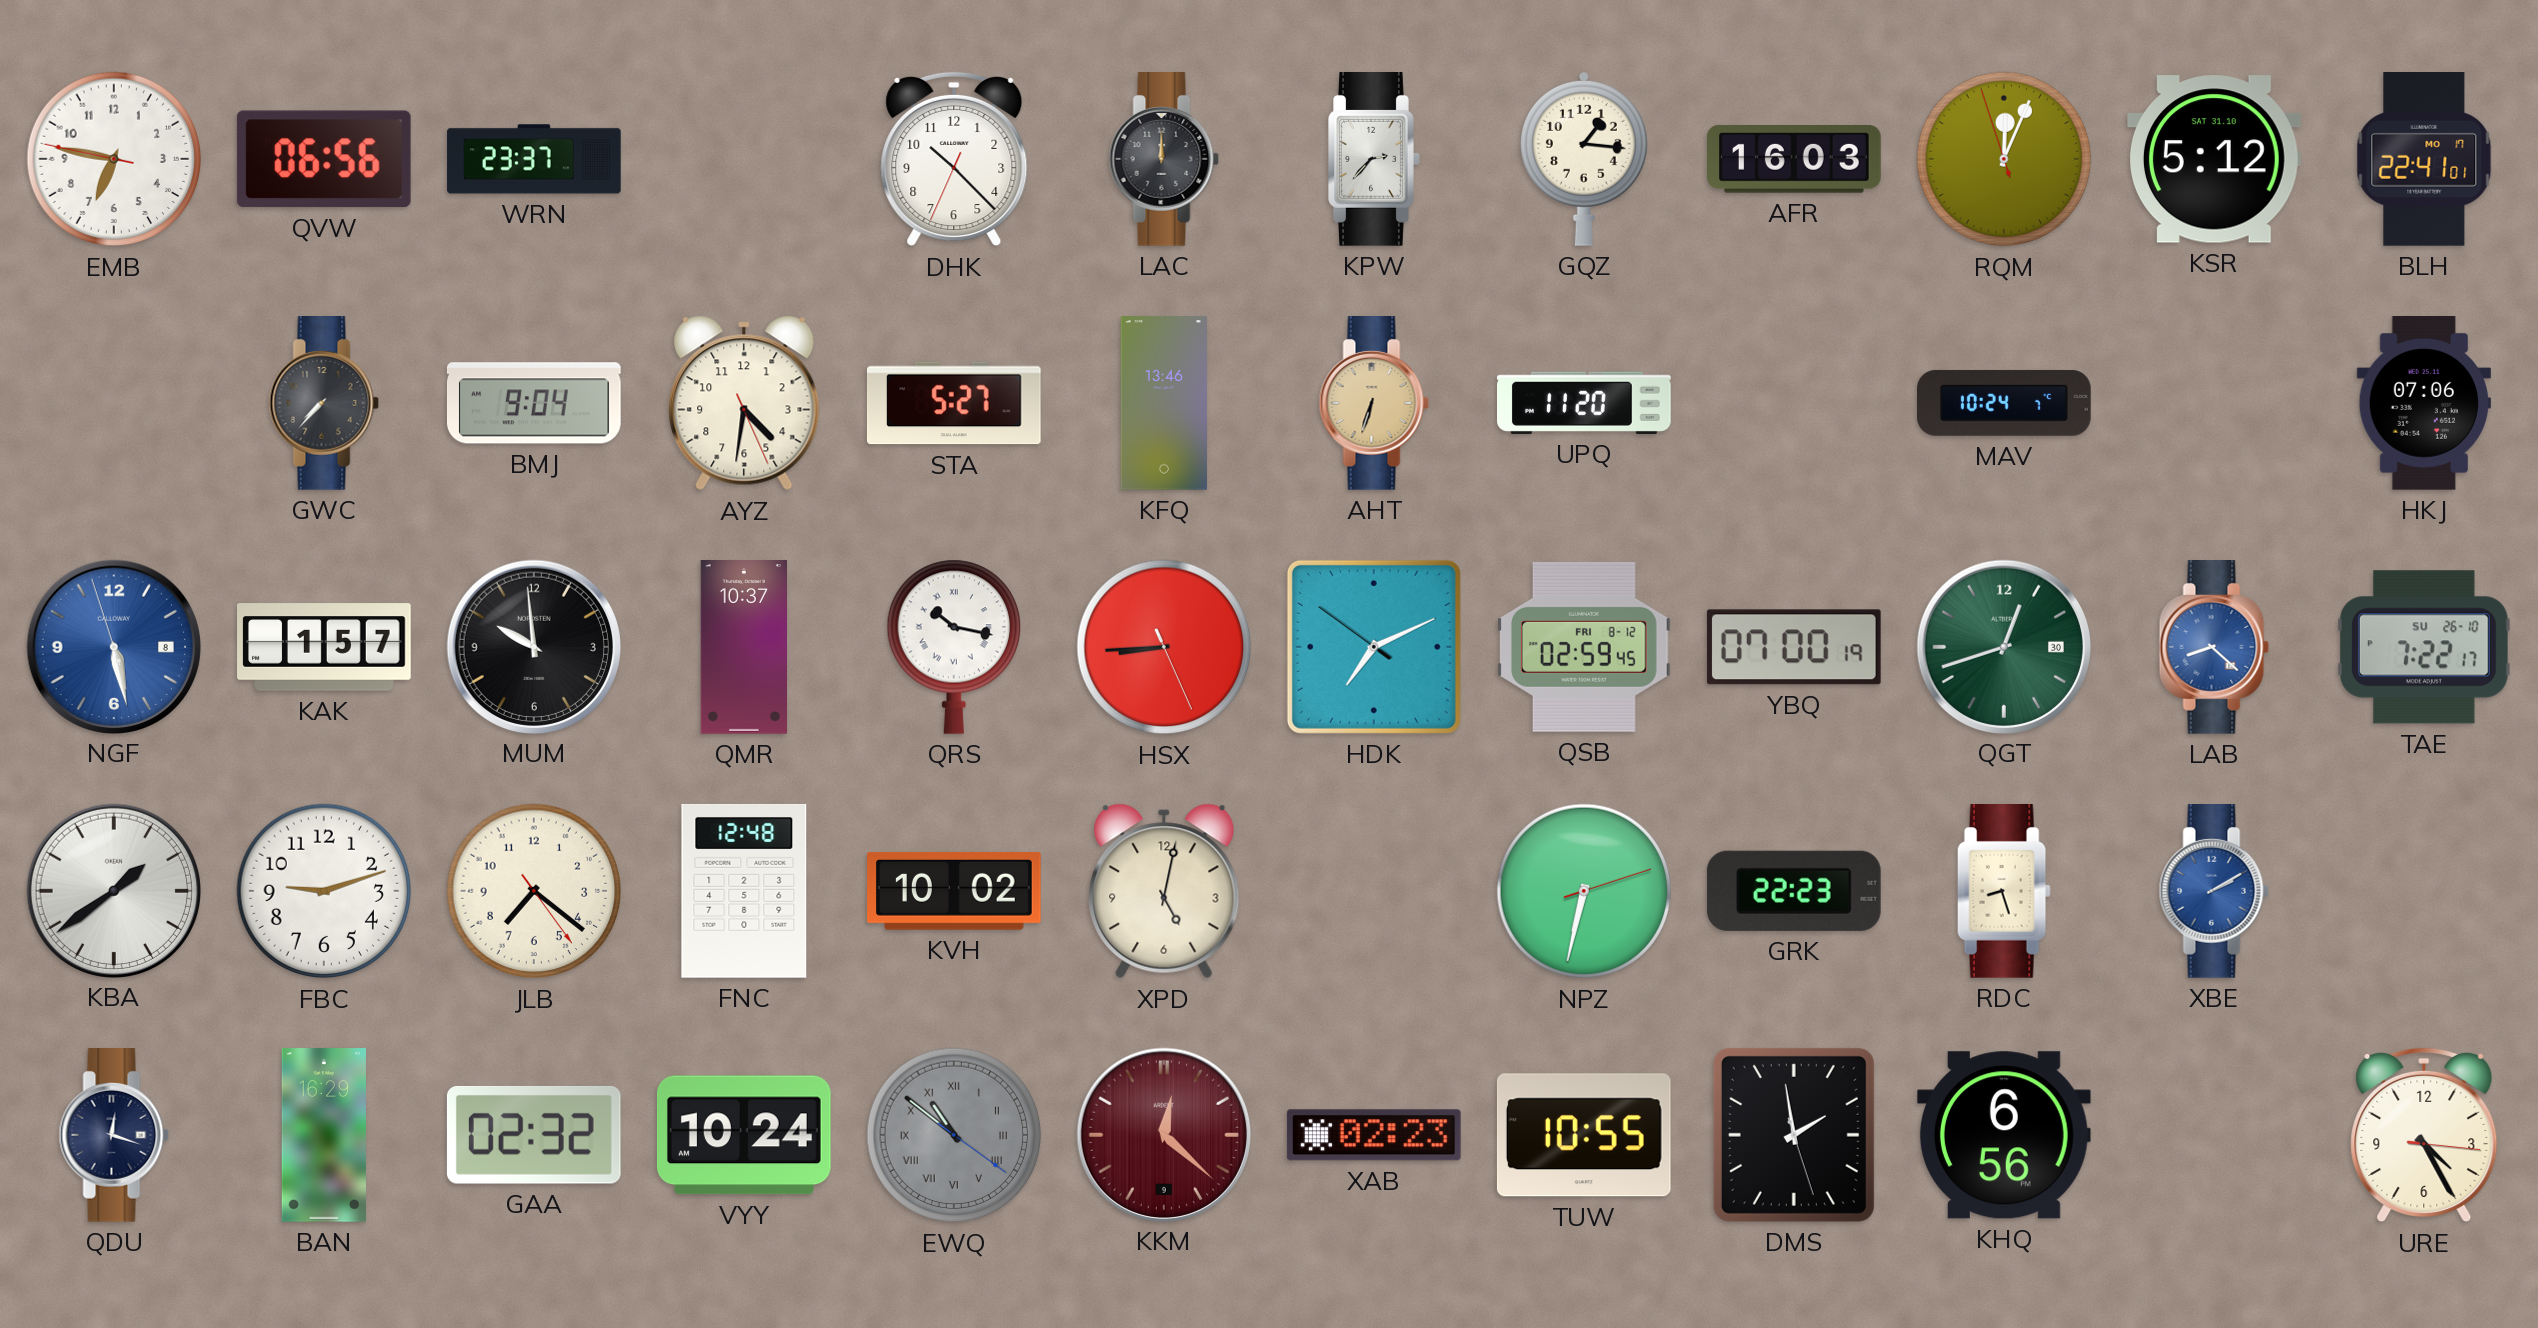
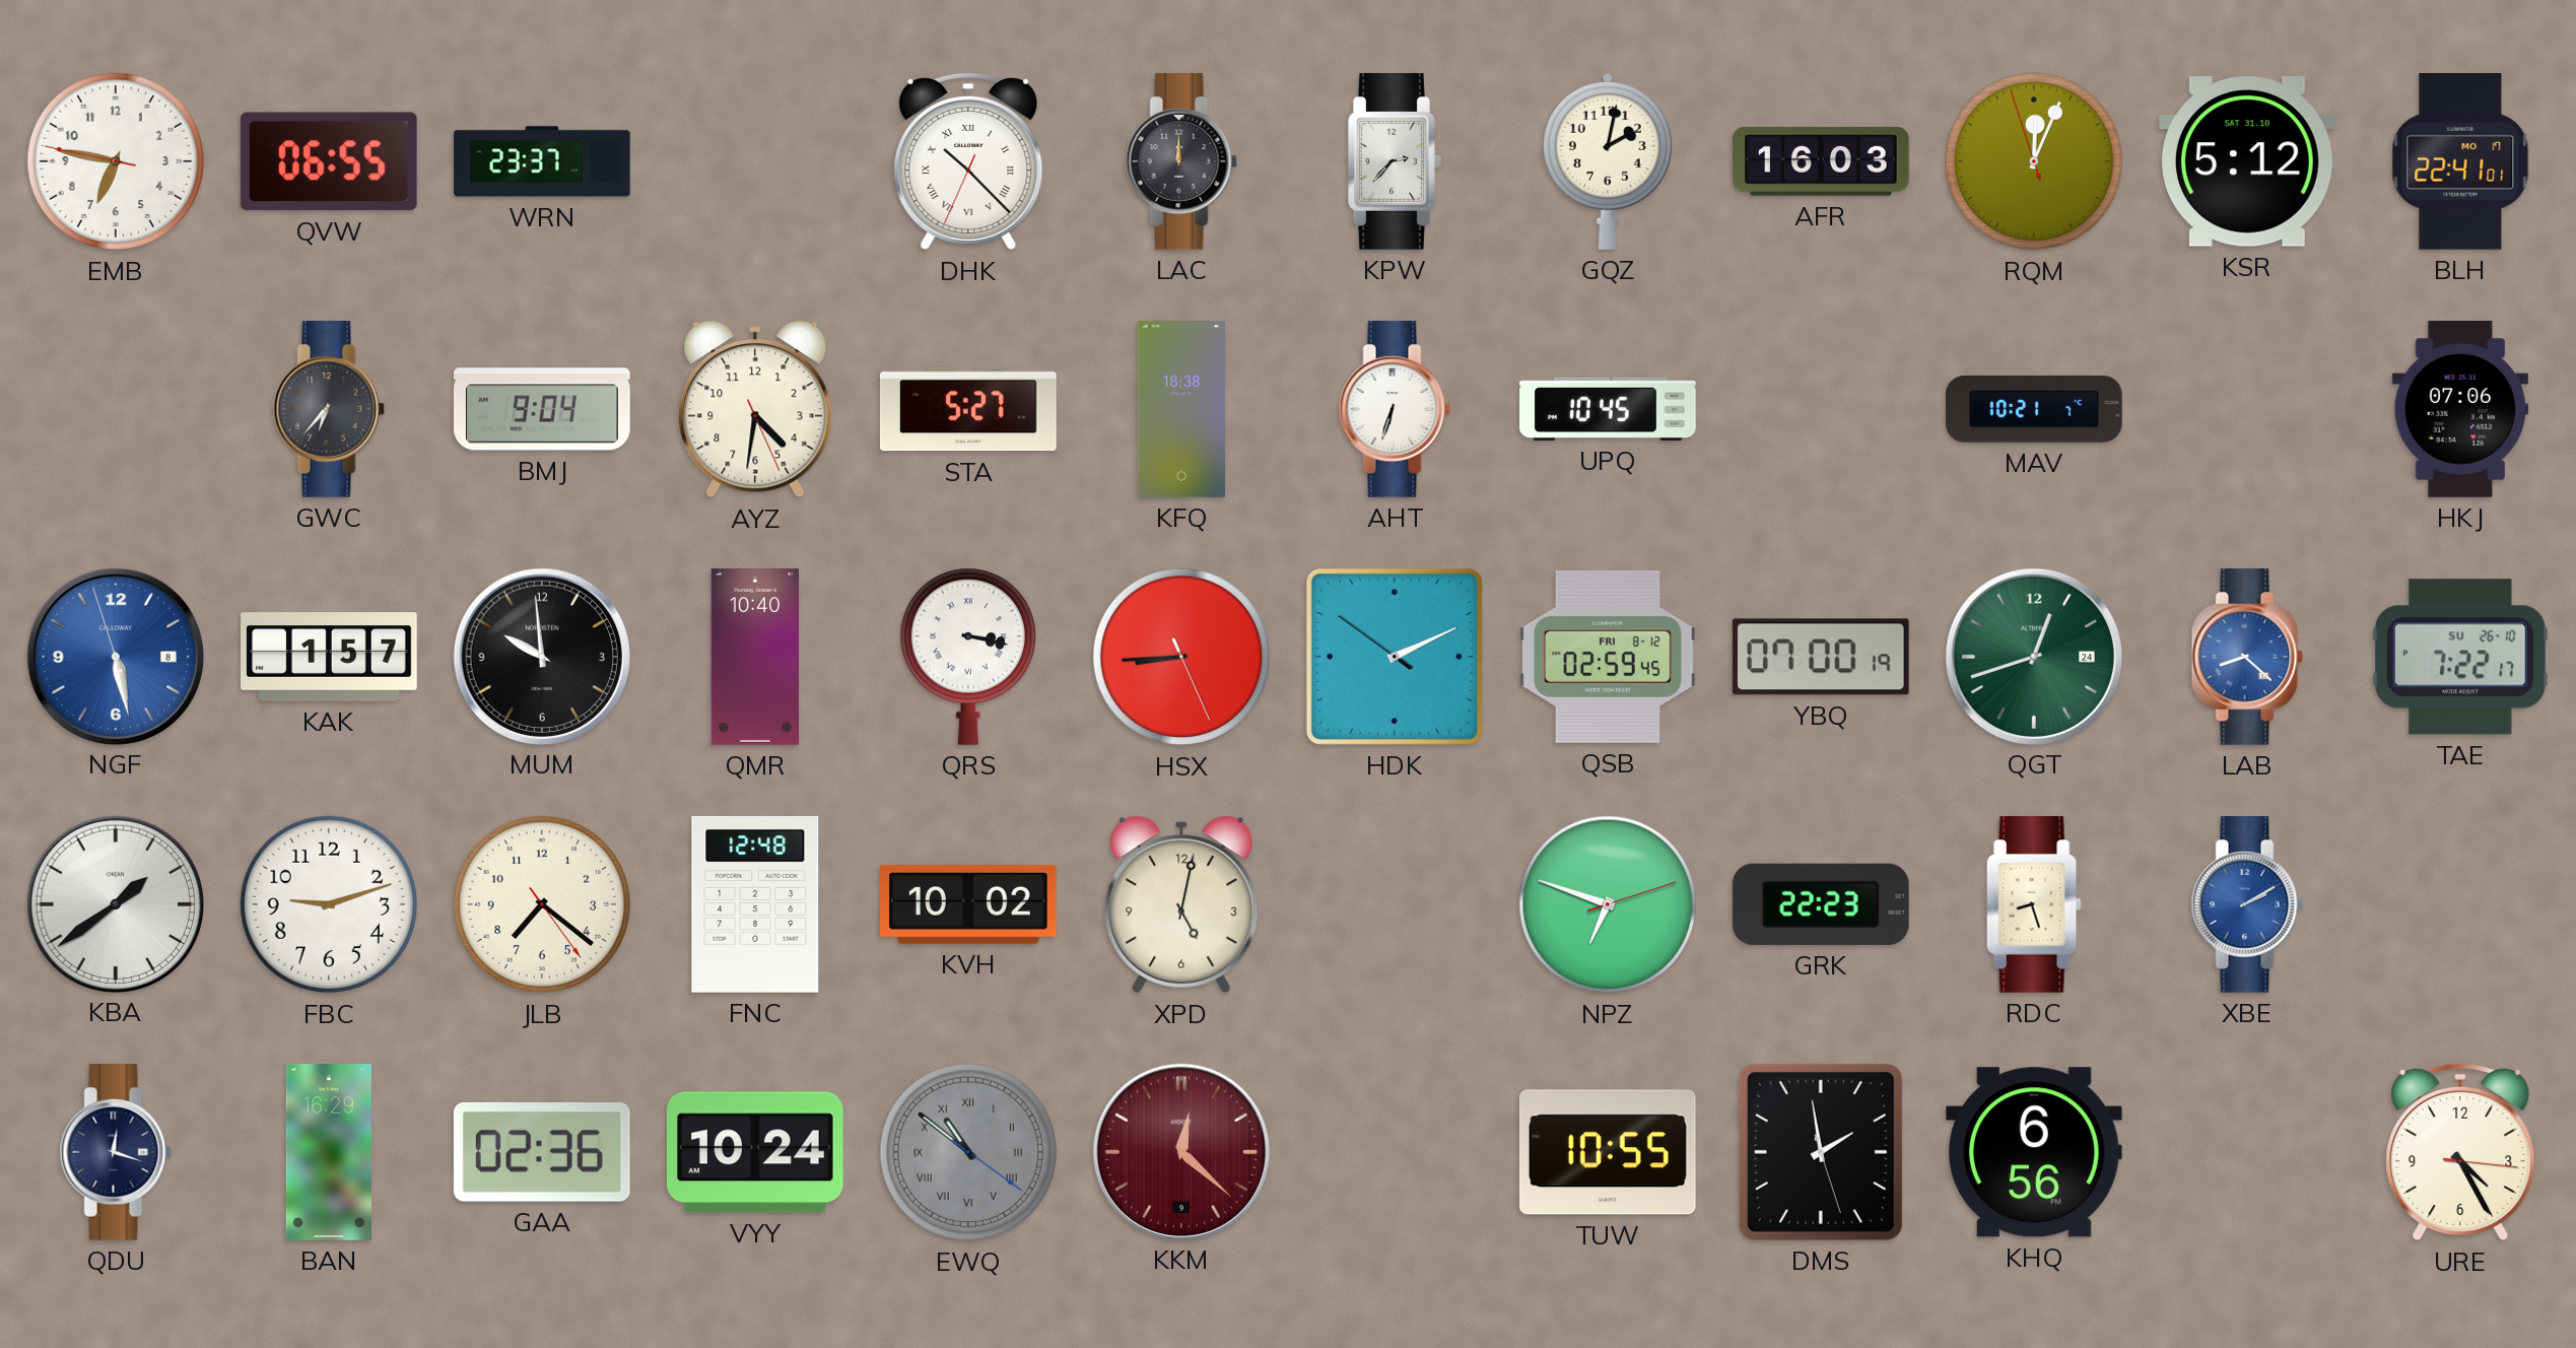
QVW: 06:56 -> 06:55
DHK numerals: Arabic -> Roman
GQZ: 1:16 -> 2:02
GWC: 7:37 -> 6:37
KFQ: 13:46 -> 18:38
AHT dial: champagne -> white
UPQ: 11:20 -> 10:45
MAV: 10:24 -> 10:21
QMR: 10:37 -> 10:40
QRS: 10:17 -> 3:17
HDK: 7:10 -> 2:10
QGT date: 30 -> 24
NPZ: 6:32 -> 6:48
GAA: 02:32 -> 02:36
XAB: 02:23 -> none
